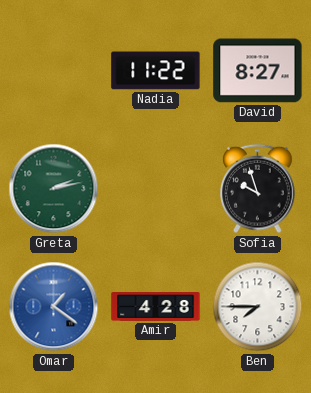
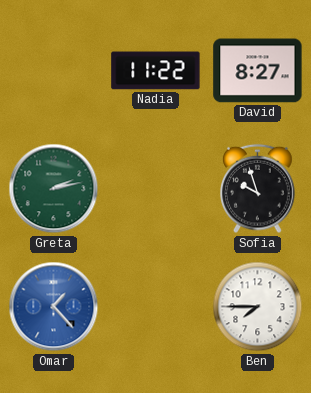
Omar: 1:21 -> 1:23
Amir: 4:28 -> none
